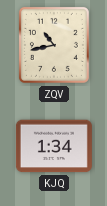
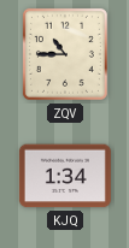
ZQV: 10:43 -> 10:45
